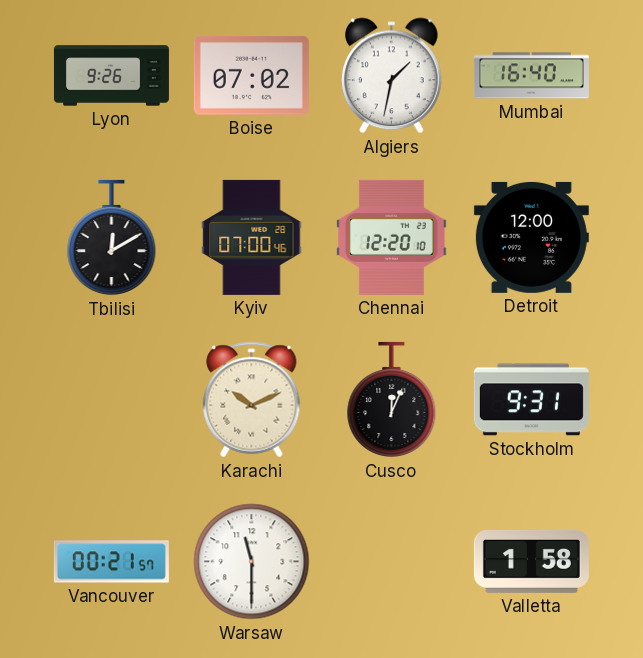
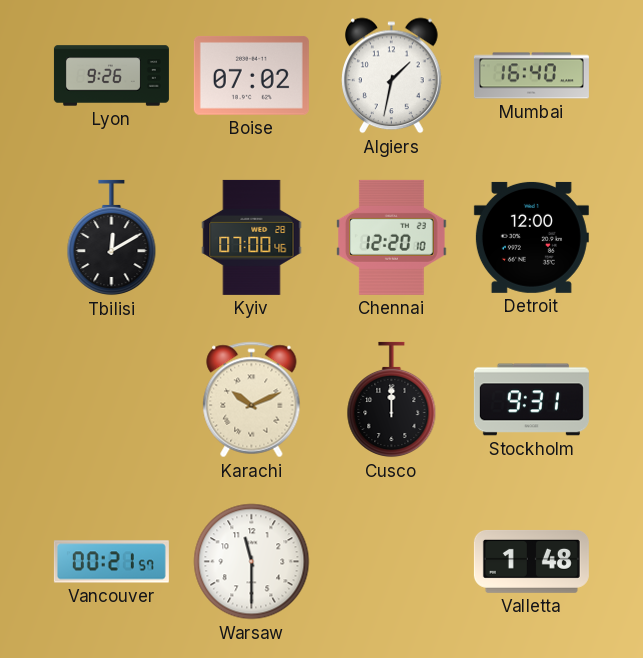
Cusco: 12:04 -> 12:00
Valletta: 1:58 -> 1:48
